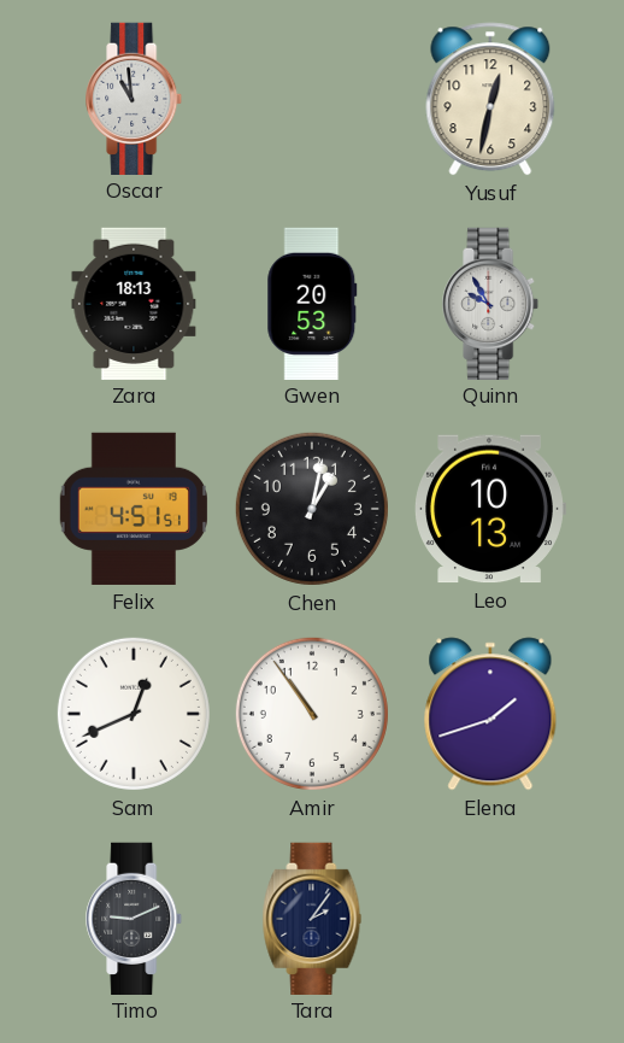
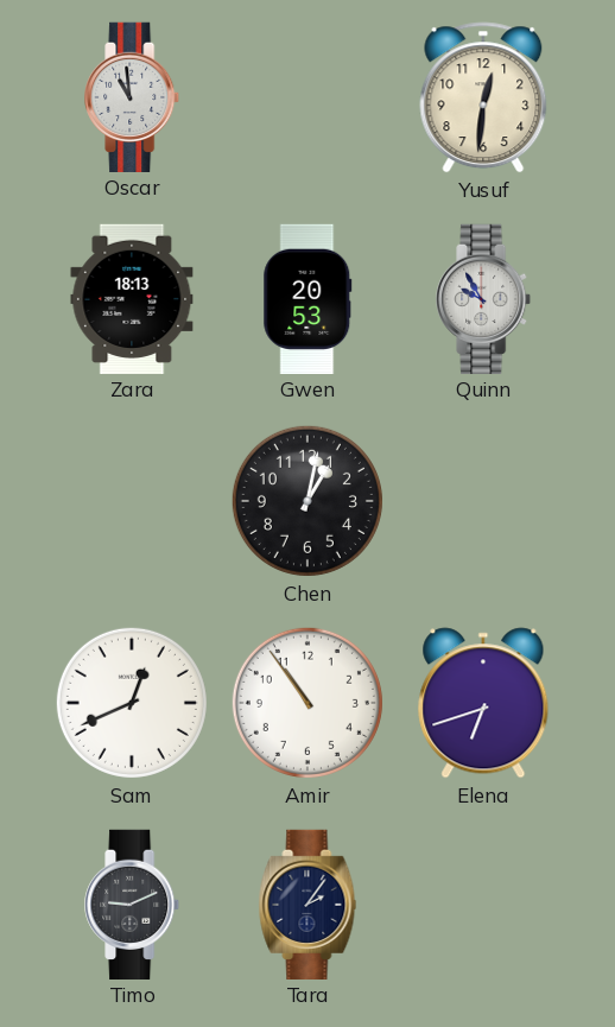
Yusuf: 12:32 -> 12:31
Felix: 4:51 -> none
Leo: 10:13 -> none
Elena: 1:42 -> 6:42
